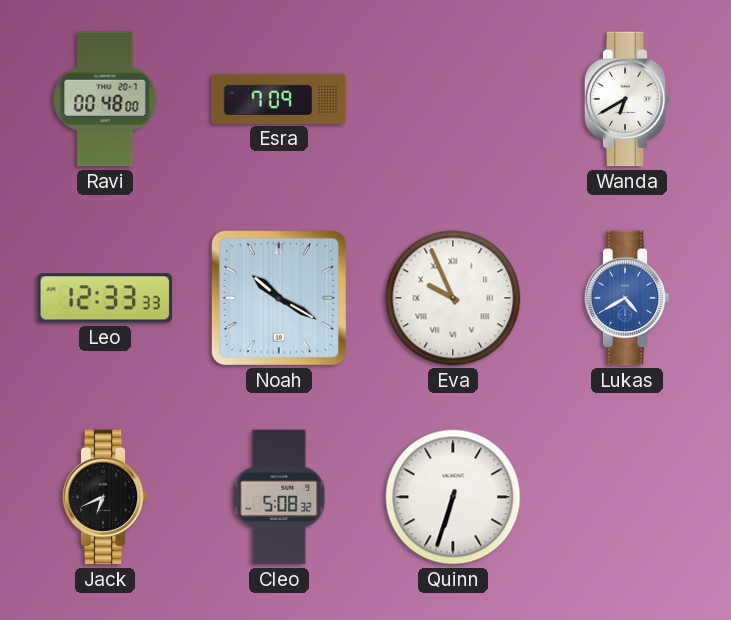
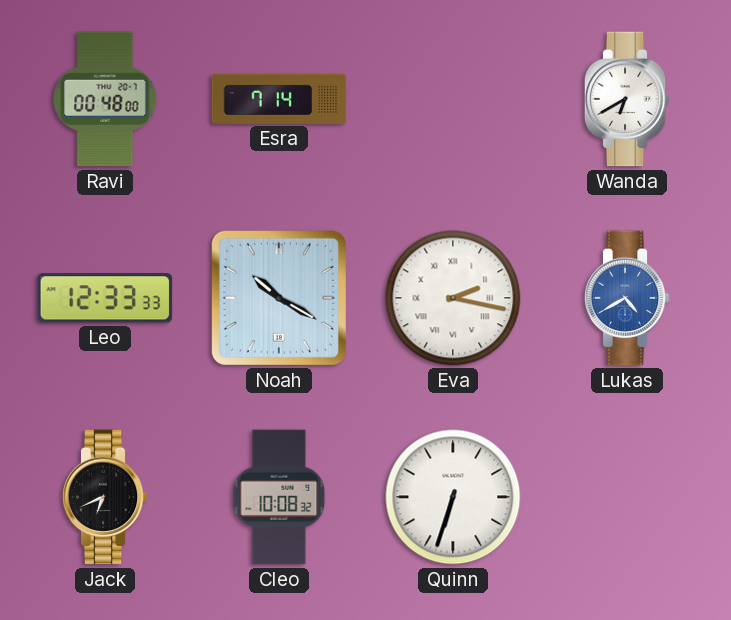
Esra: 7:09 -> 7:14
Eva: 9:56 -> 2:17
Cleo: 5:08 -> 10:08
